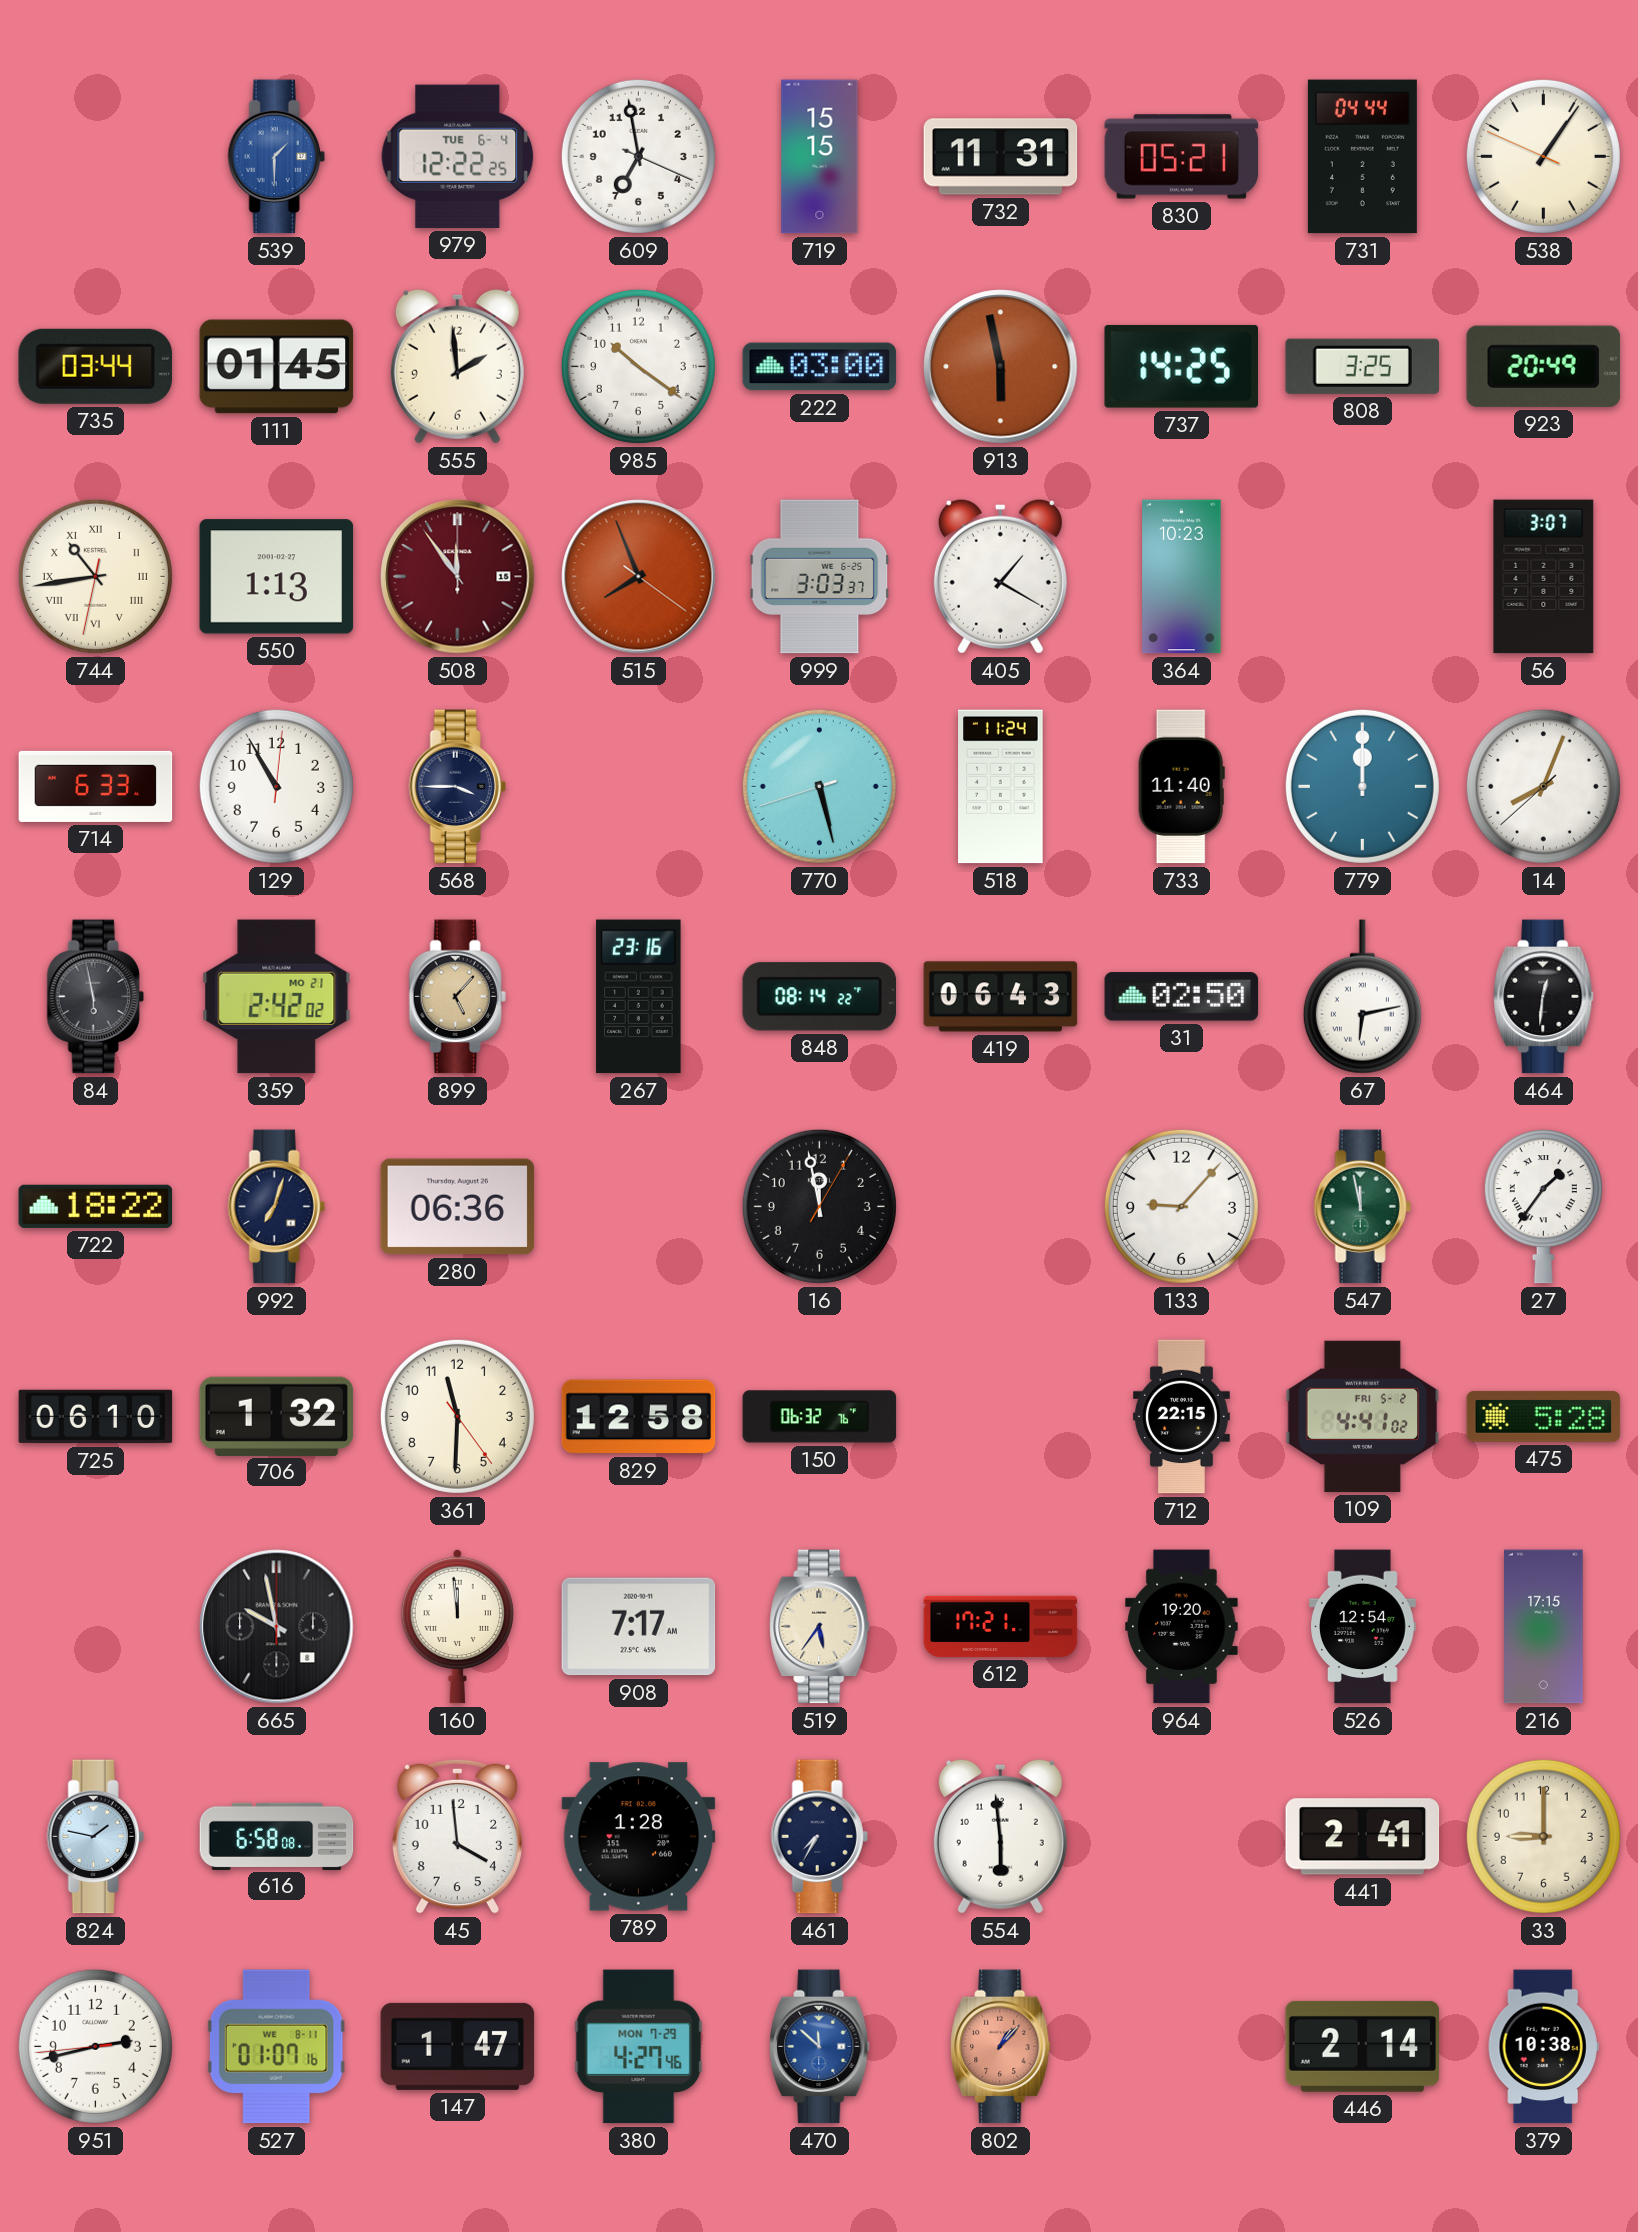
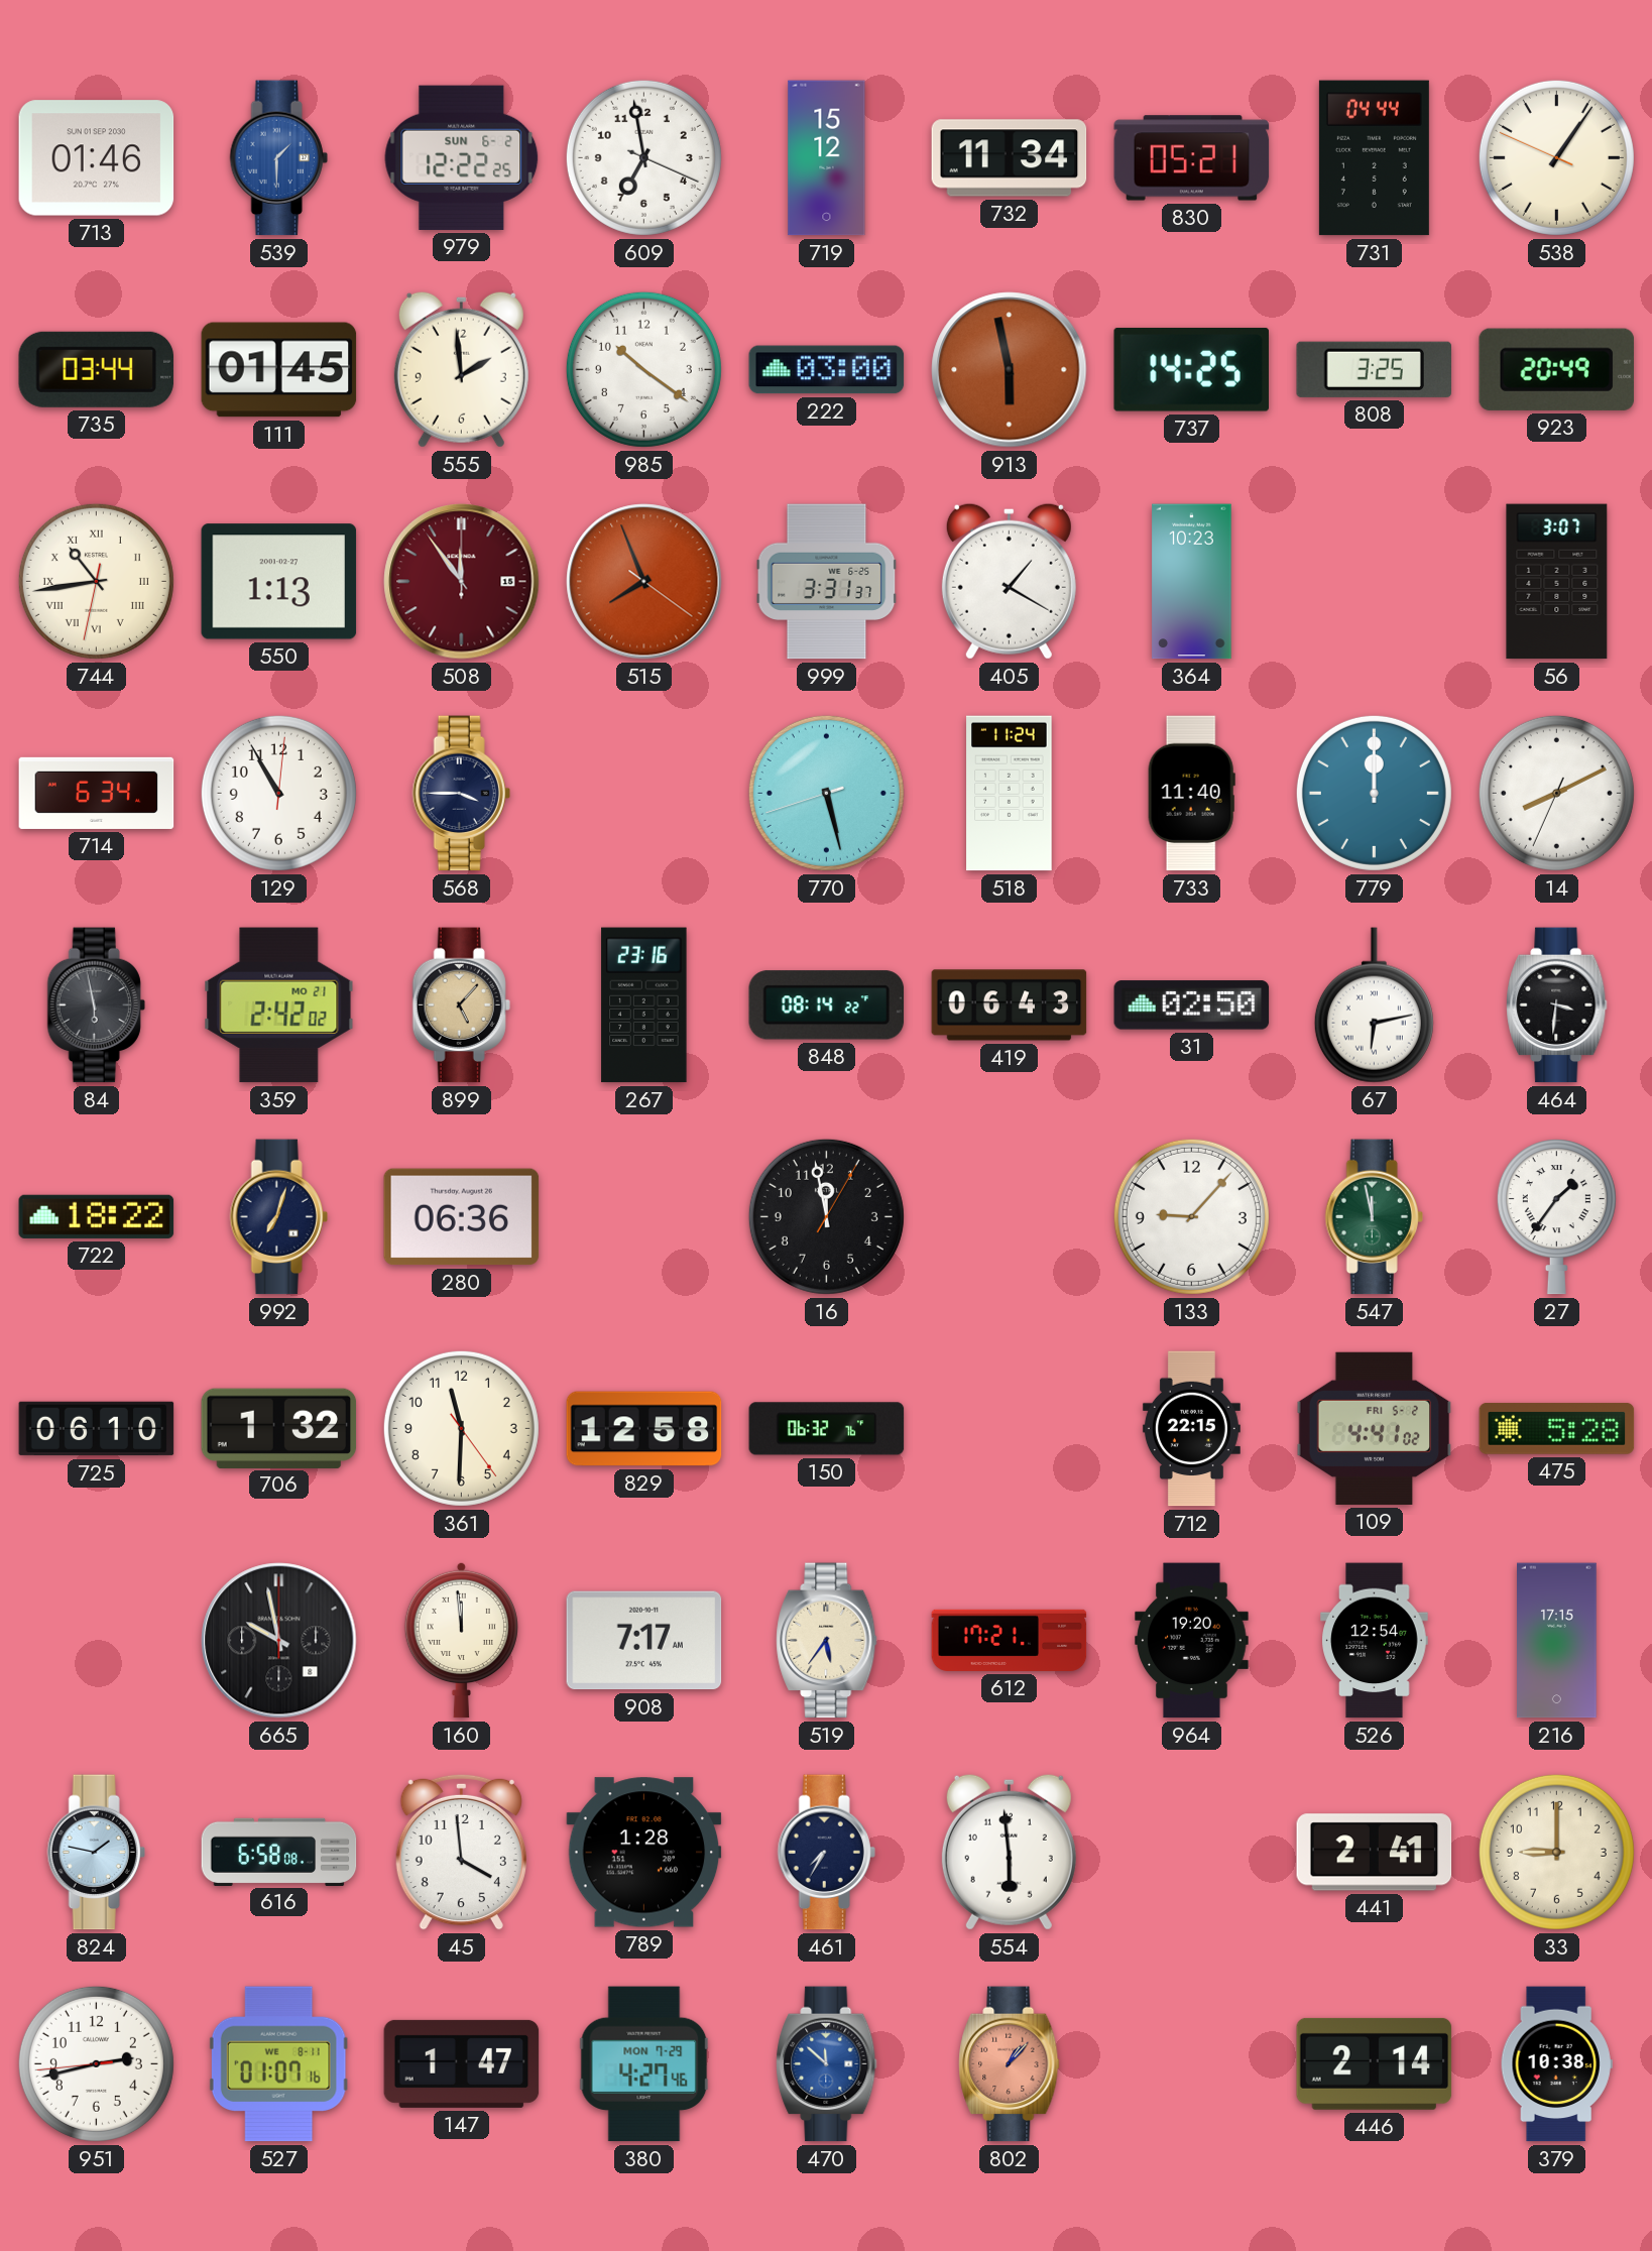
713: none -> 01:46
979 date: TUE 6-4 -> SUN 6-2
719: 15:15 -> 15:12
732: 11:31 -> 11:34
999: 3:03 -> 3:31
714: 6:33 -> 6:34
14: 8:03 -> 8:10
464: 12:31 -> 3:31
